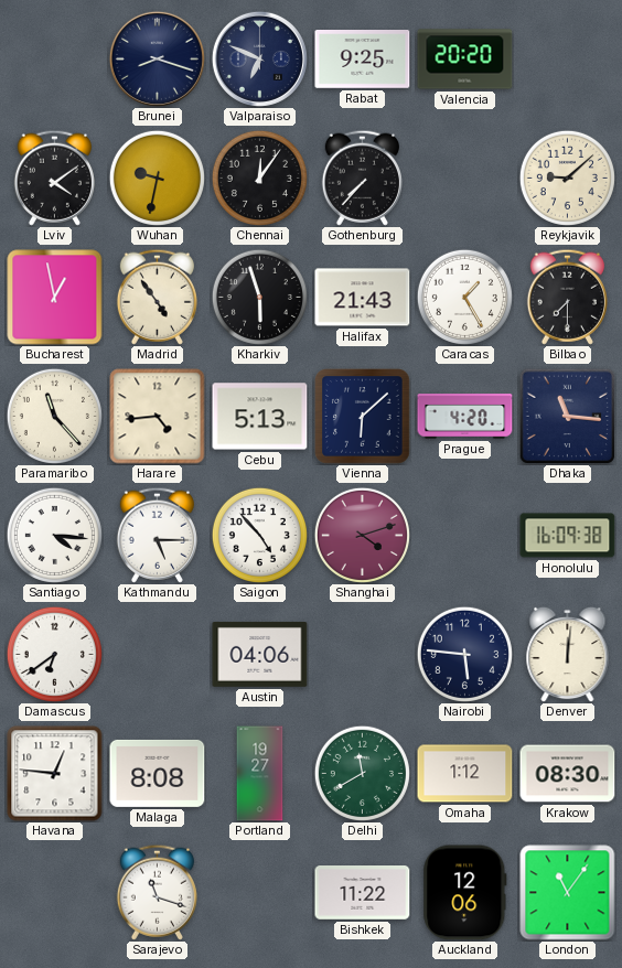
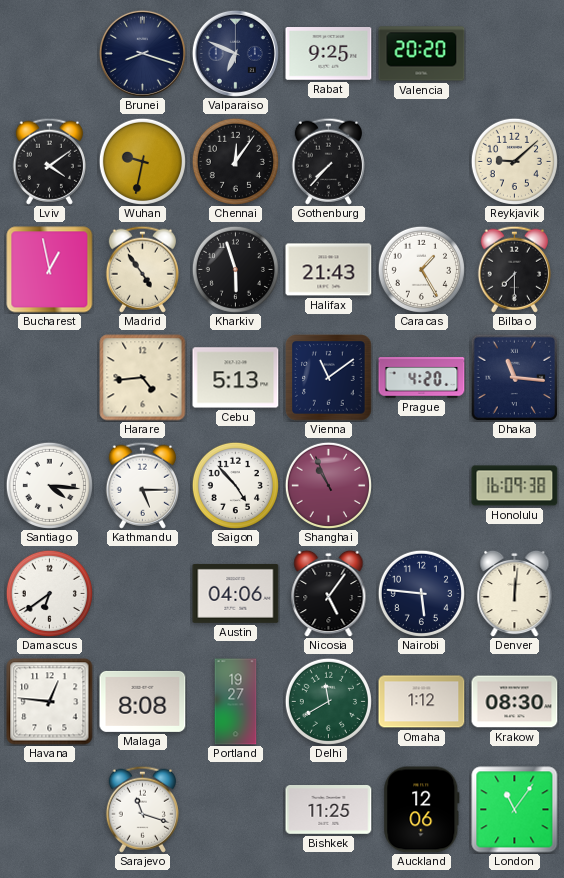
Paramaribo: 11:23 -> none
Vienna: 6:08 -> 11:09
Shanghai: 4:12 -> 10:56
Nicosia: none -> 5:06
Bishkek: 11:22 -> 11:25
